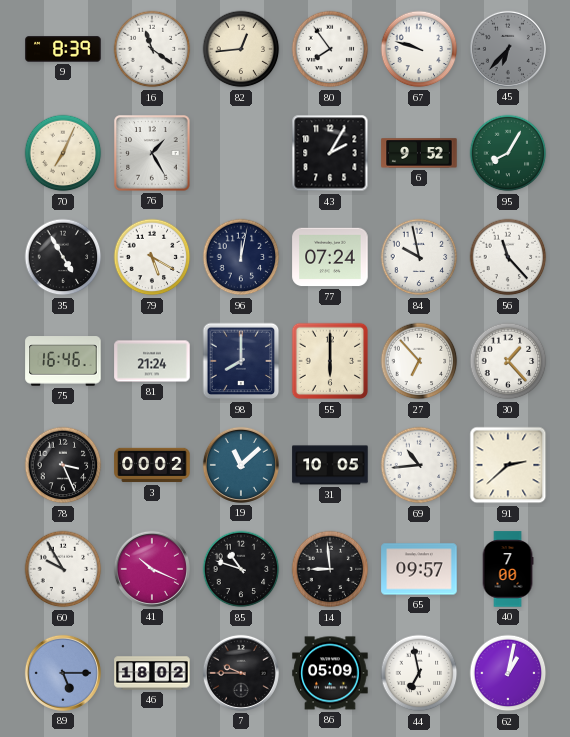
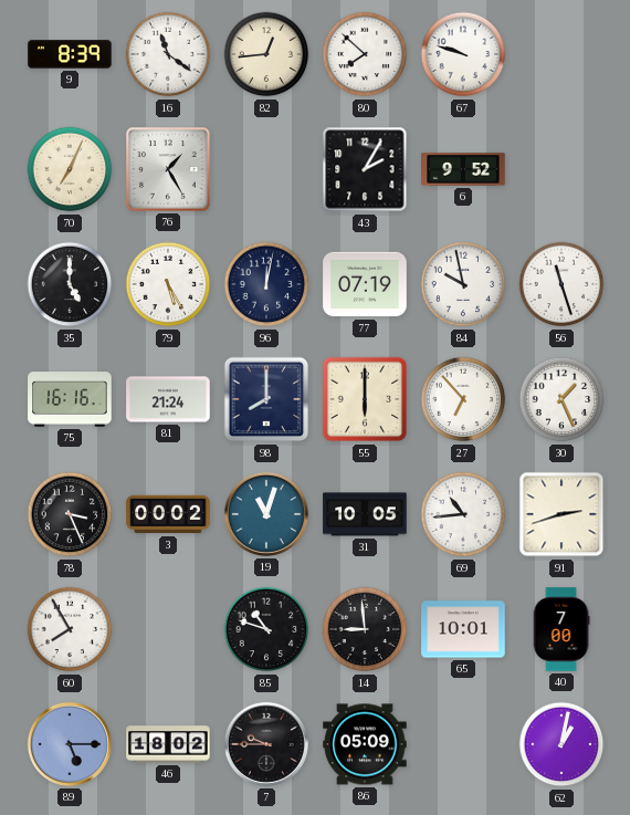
80: 7:54 -> 7:52
45: 6:37 -> none
95: 8:05 -> none
35: 4:55 -> 5:00
79: 5:20 -> 5:25
77: 07:24 -> 07:19
56: 11:23 -> 11:27
75: 16:46 -> 16:16
30: 1:23 -> 1:26
19: 11:08 -> 11:03
91: 2:38 -> 2:42
60: 9:55 -> 7:55
41: 10:19 -> none
65: 09:57 -> 10:01
44: 6:58 -> none
